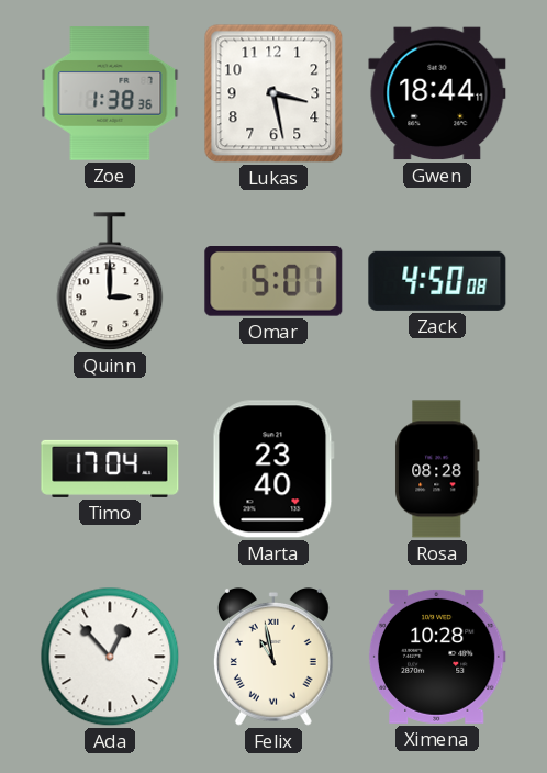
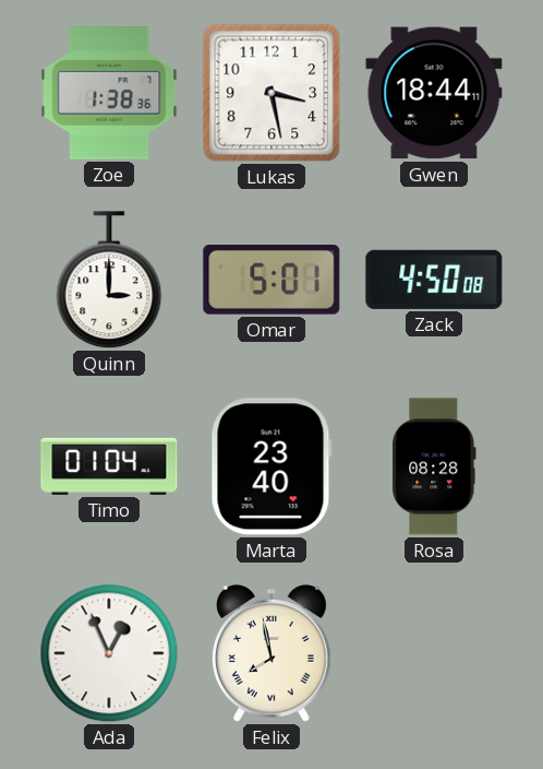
Timo: 17:04 -> 01:04
Ada: 12:53 -> 12:56
Felix: 10:58 -> 7:58
Ximena: 10:28 -> none
